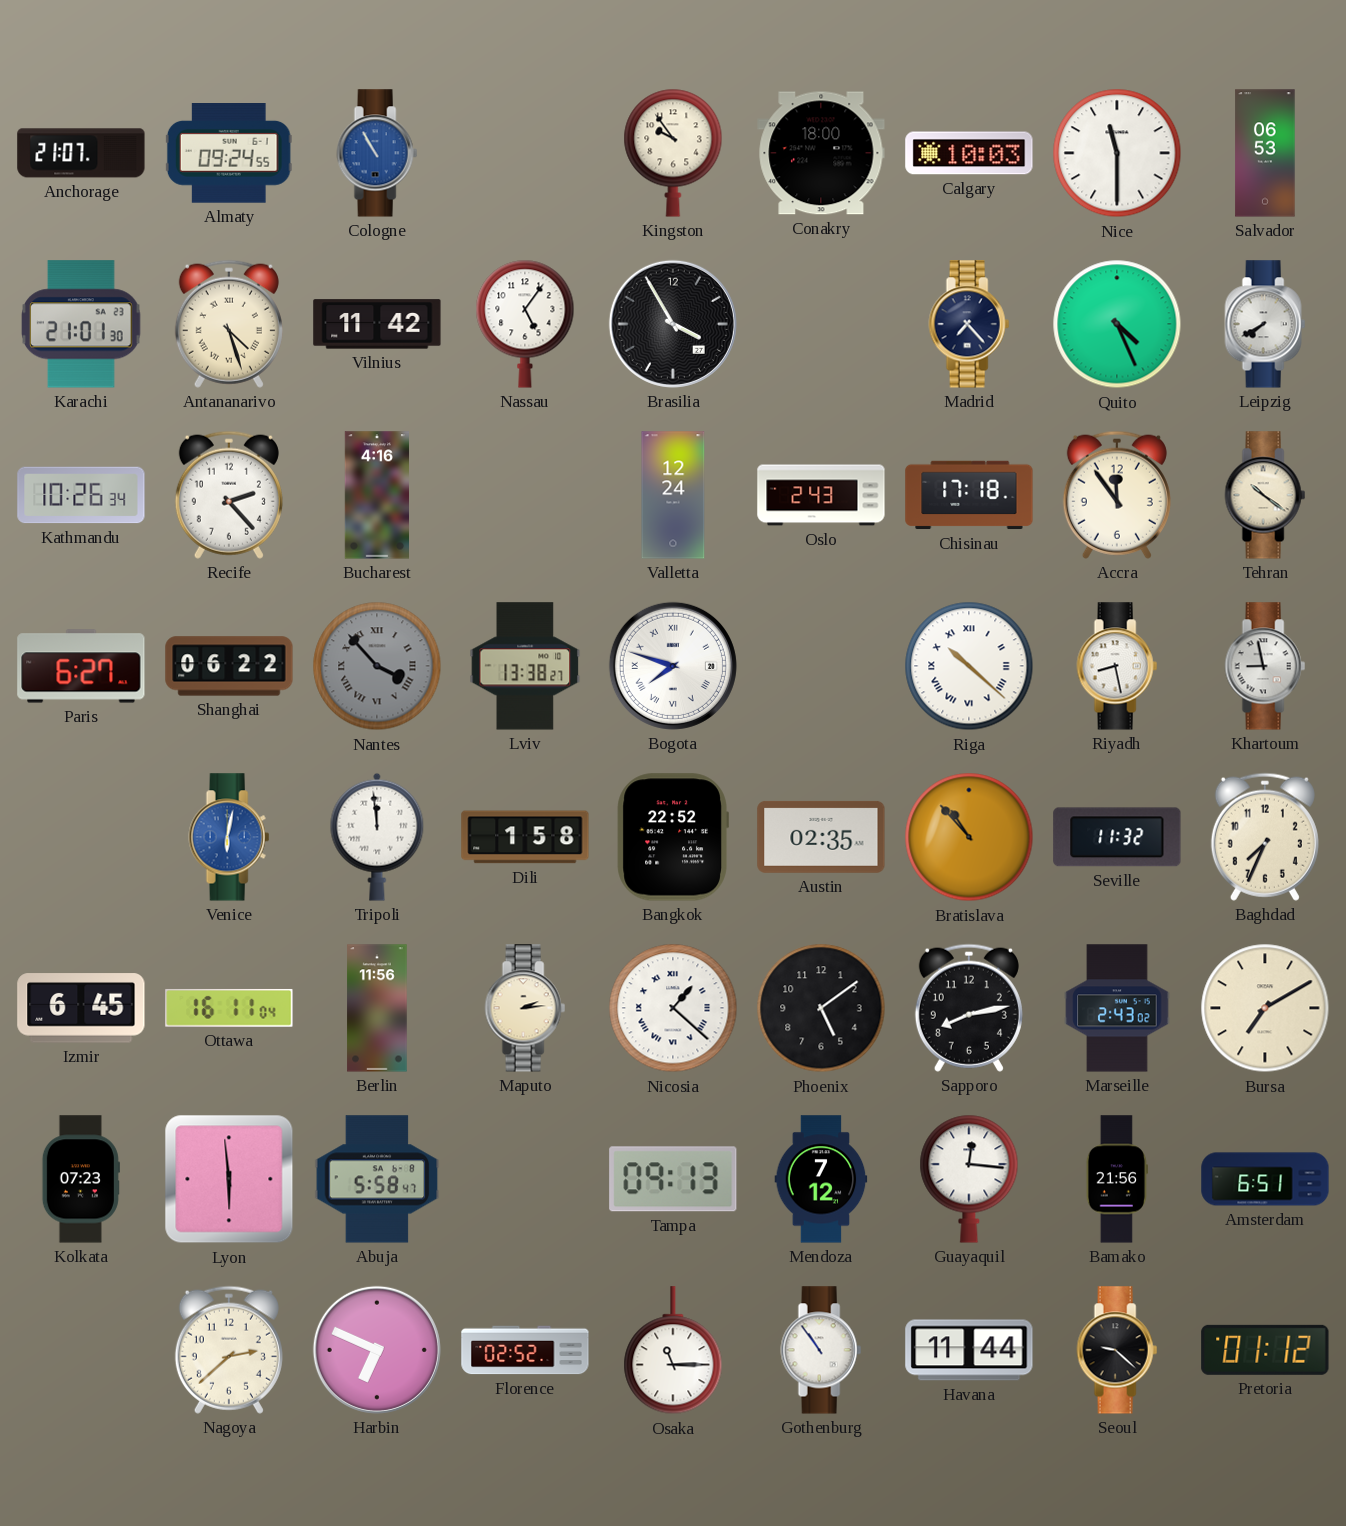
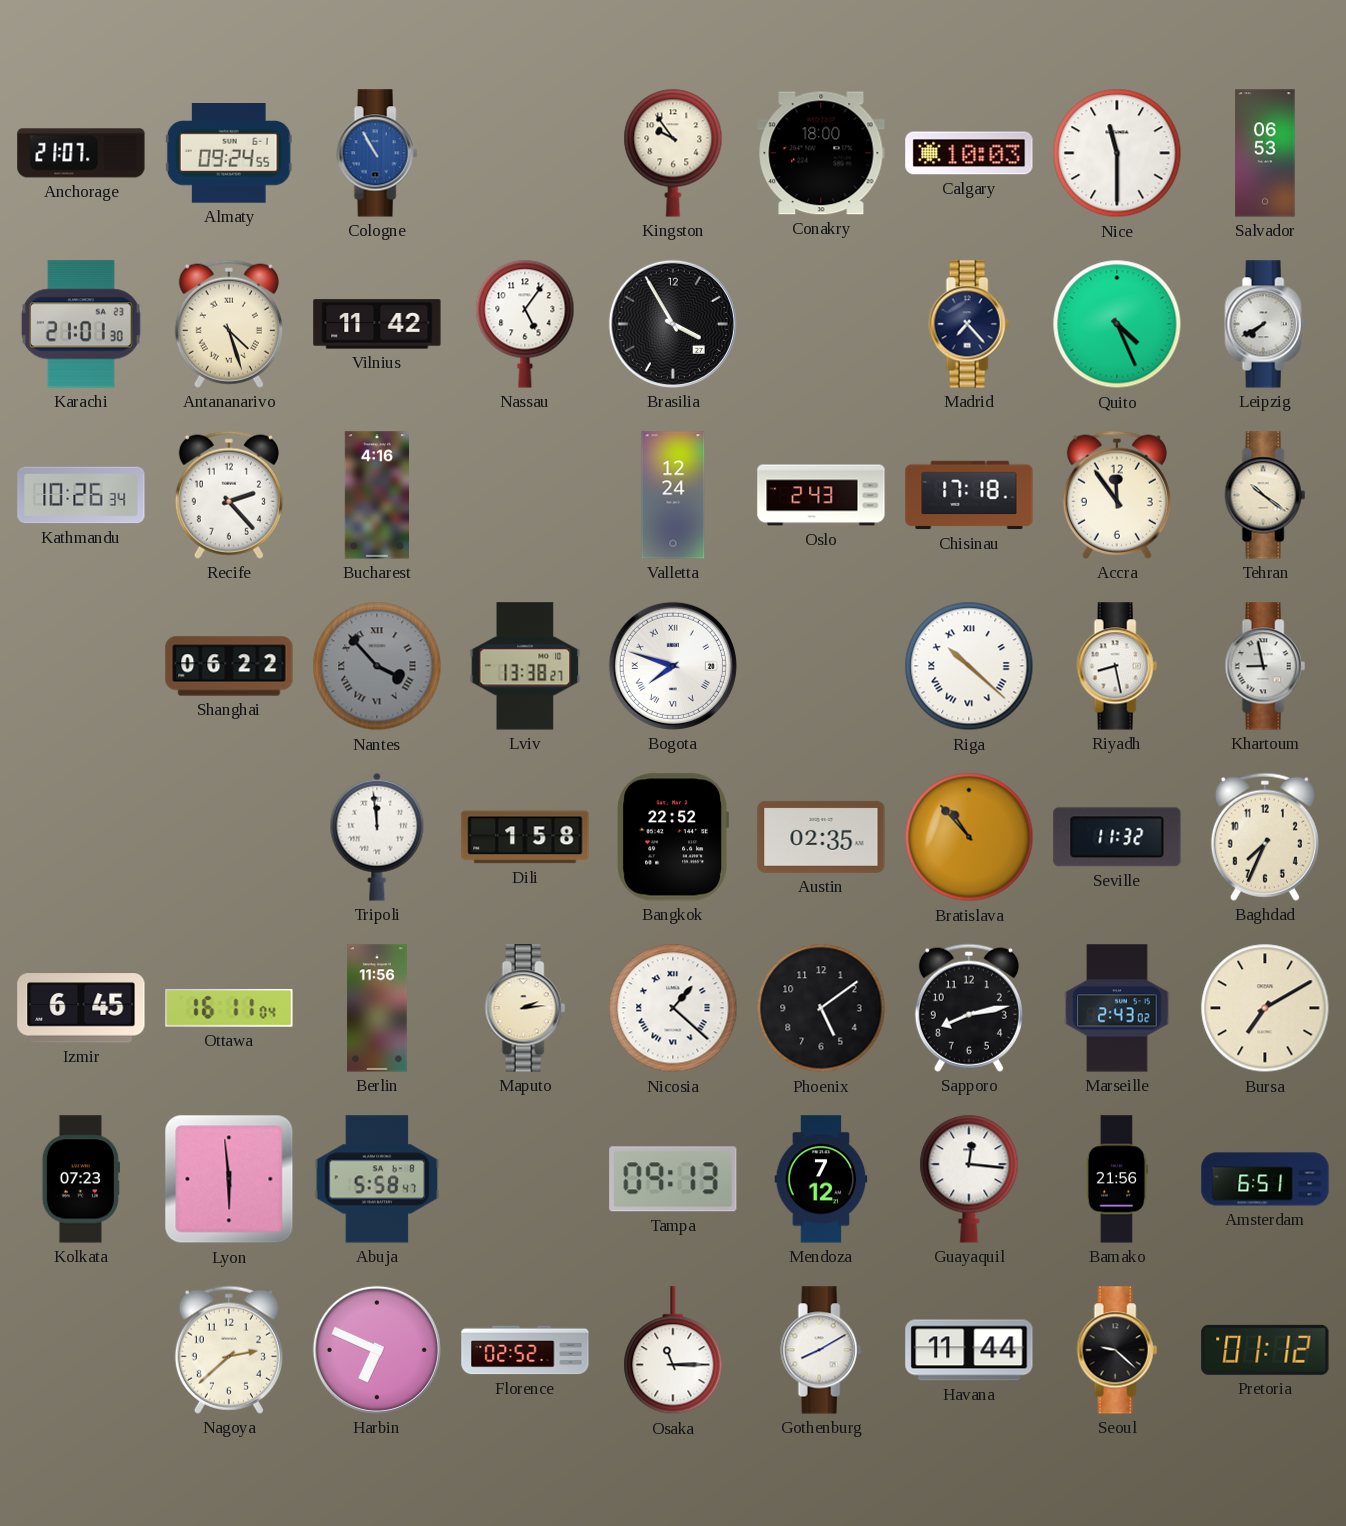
Paris: 6:27 -> none
Venice: 6:02 -> none
Gothenburg: 10:54 -> 8:10
